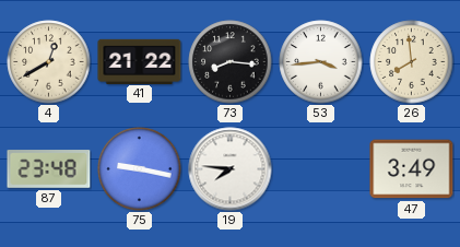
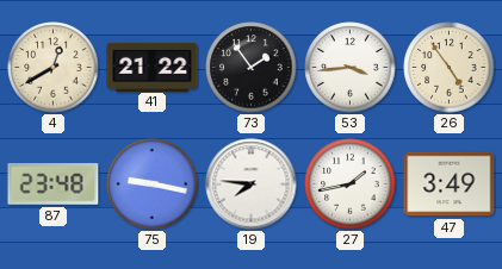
73: 8:16 -> 1:54
26: 7:59 -> 4:54
27: none -> 1:43
